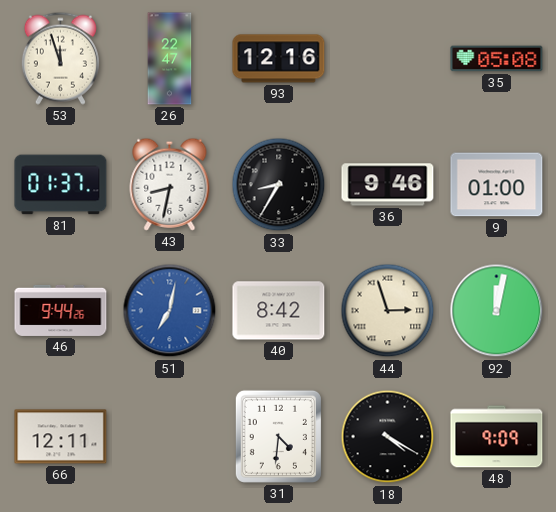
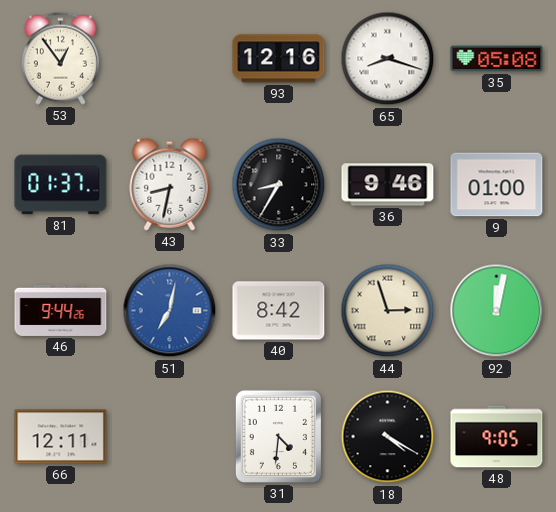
53: 11:57 -> 12:54
26: 22:47 -> none
65: none -> 8:18
48: 9:09 -> 9:05
